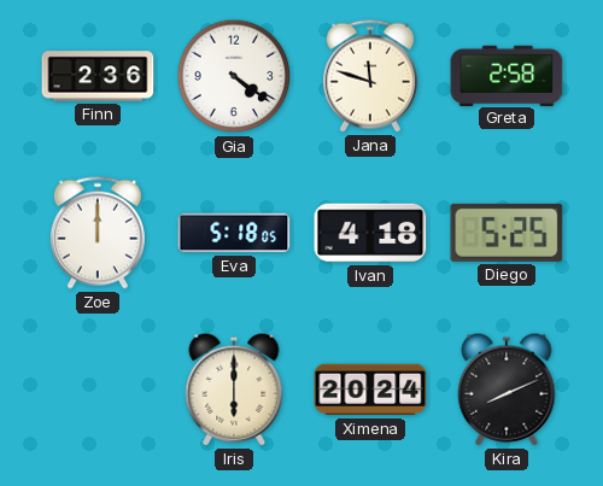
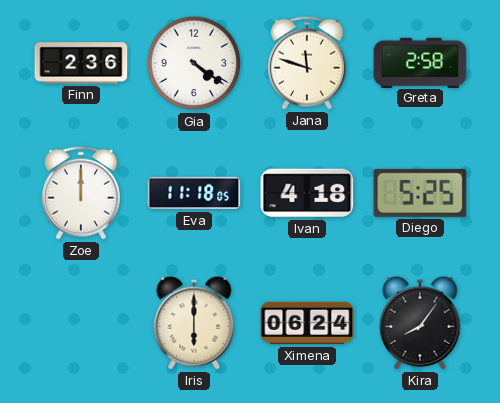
Eva: 5:18 -> 11:18
Ximena: 20:24 -> 06:24
Kira: 8:11 -> 8:06
